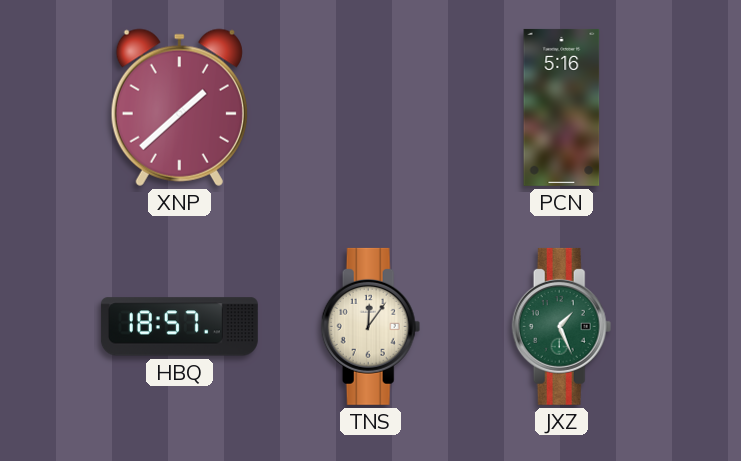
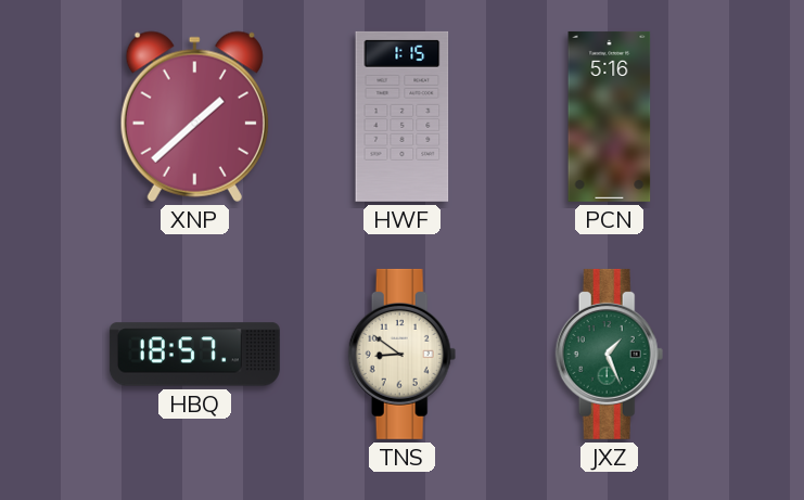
HWF: none -> 1:15
TNS: 12:06 -> 8:51
